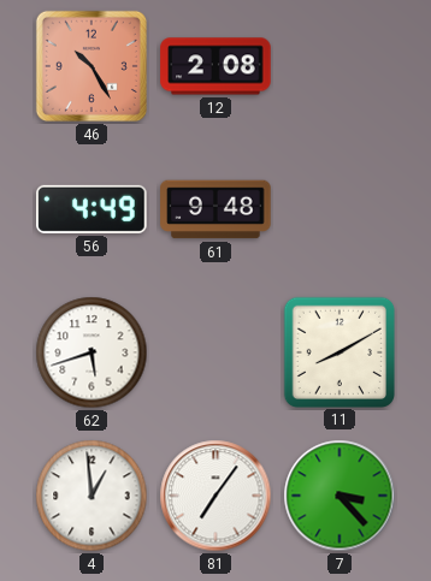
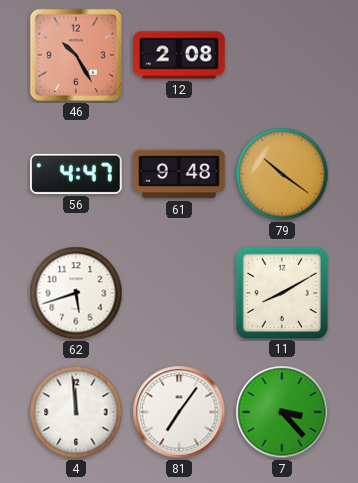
56: 4:49 -> 4:47
79: none -> 10:21
4: 12:59 -> 11:59
